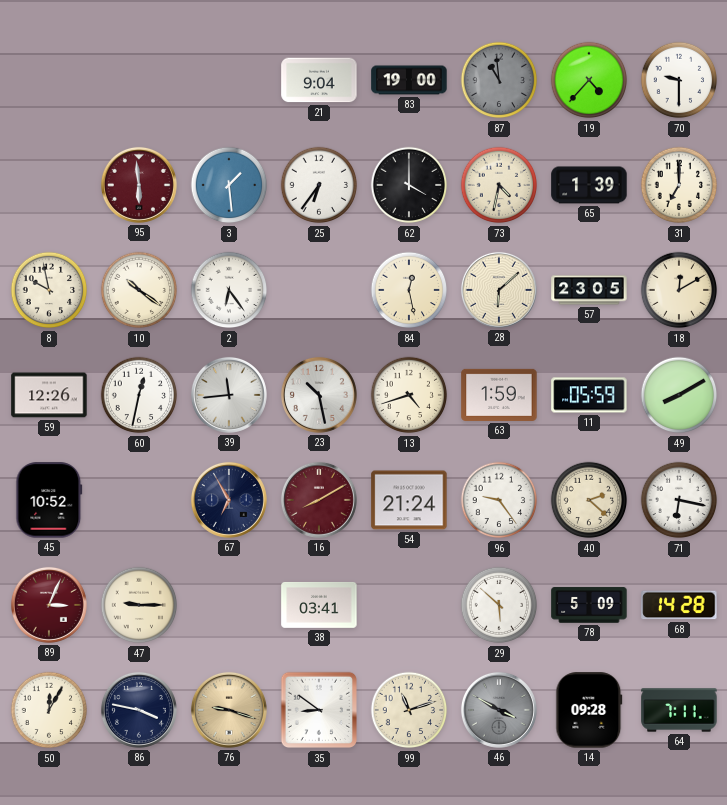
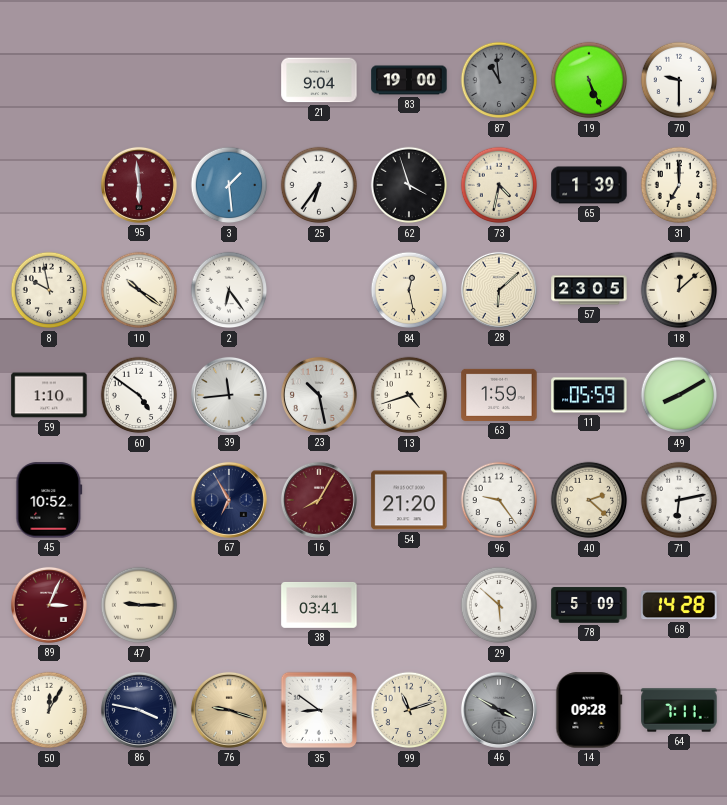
19: 4:37 -> 5:26
62: 4:00 -> 3:57
18: 12:10 -> 12:08
59: 12:26 -> 1:10
60: 12:32 -> 4:51
16: 8:10 -> 8:05
54: 21:24 -> 21:20
71: 6:17 -> 6:13
